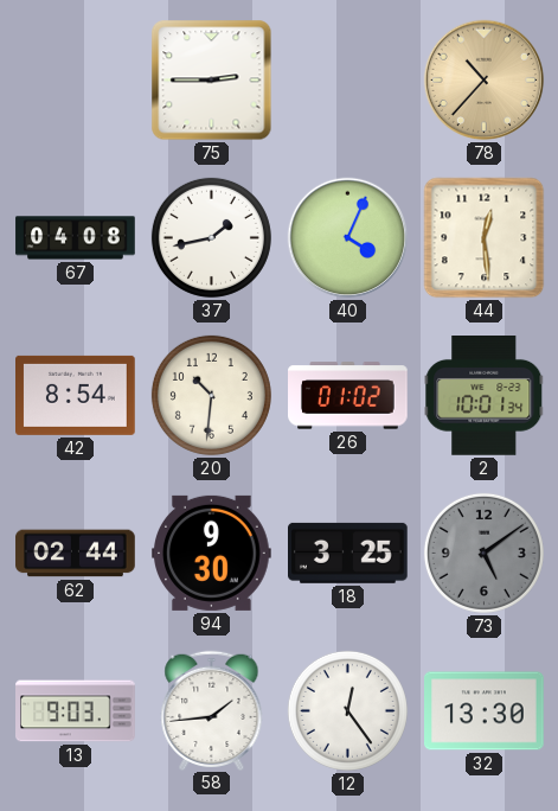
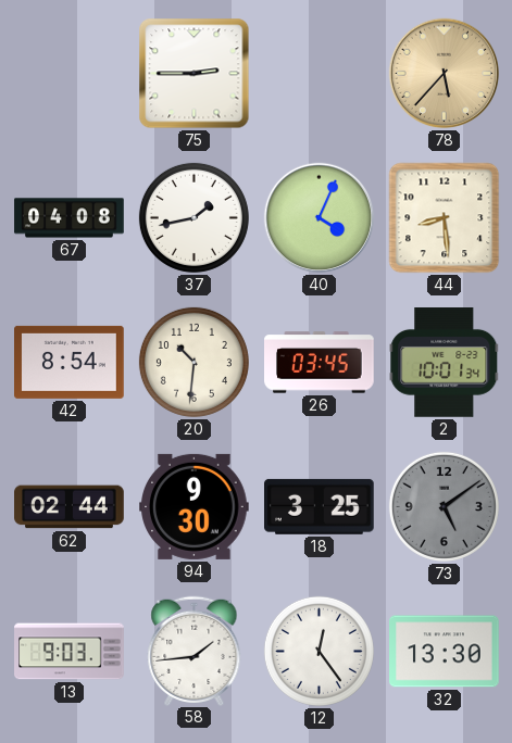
78: 10:37 -> 5:37
44: 12:29 -> 8:29
26: 01:02 -> 03:45
